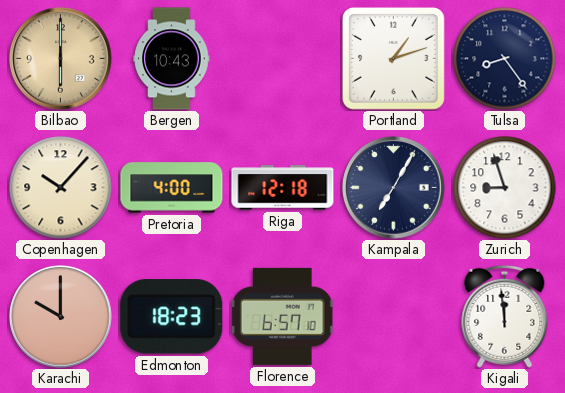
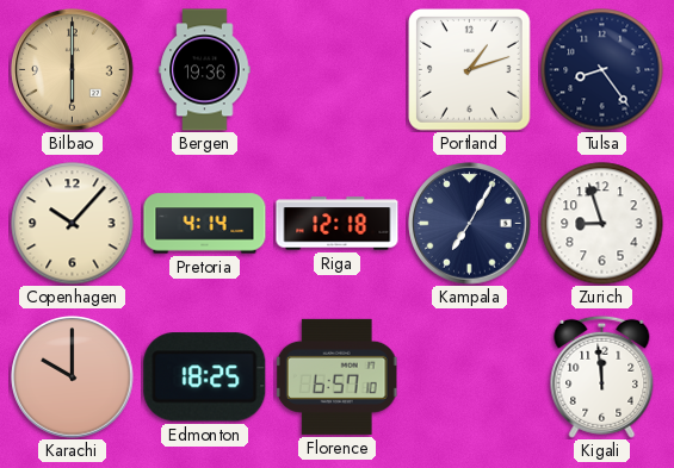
Bergen: 10:43 -> 19:36
Pretoria: 4:00 -> 4:14
Edmonton: 18:23 -> 18:25
